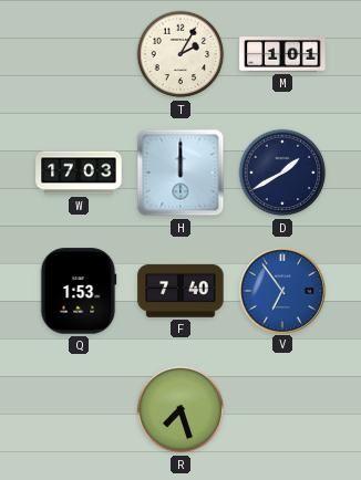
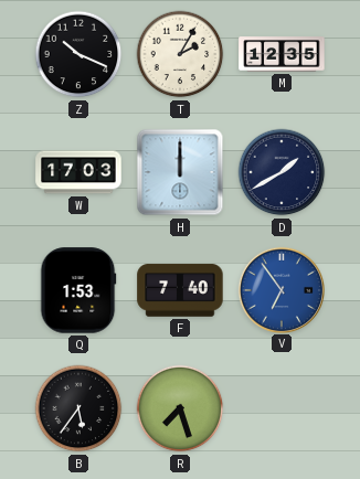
Z: none -> 10:19
M: 1:01 -> 12:35
B: none -> 5:36
